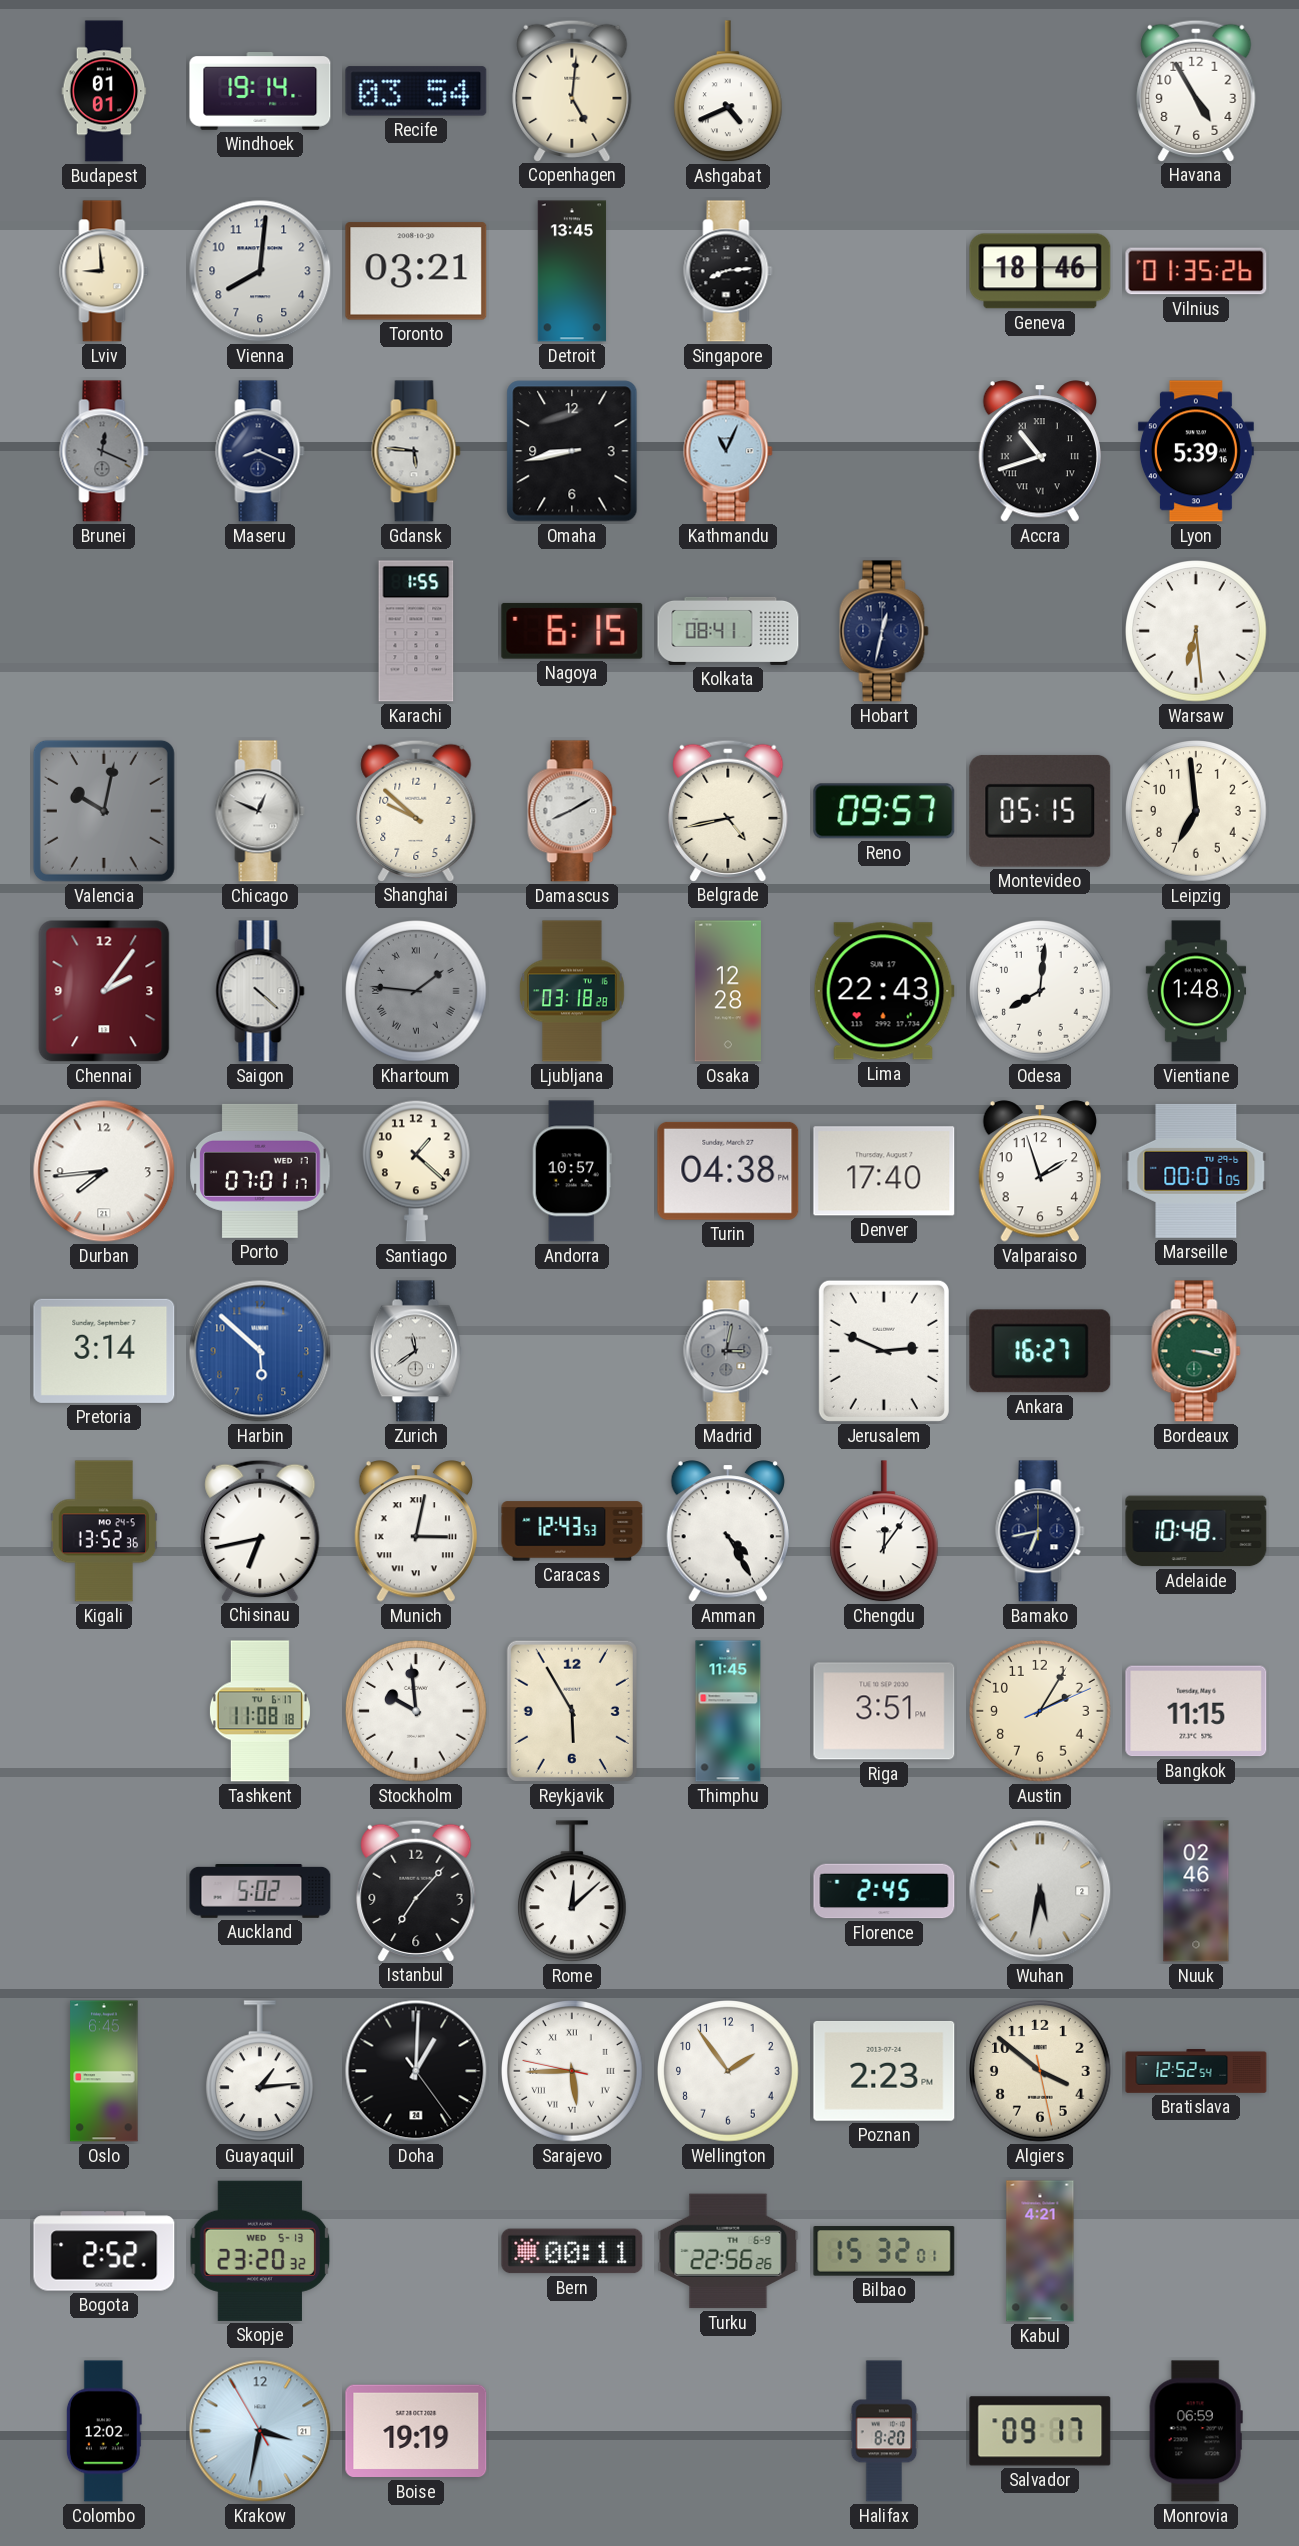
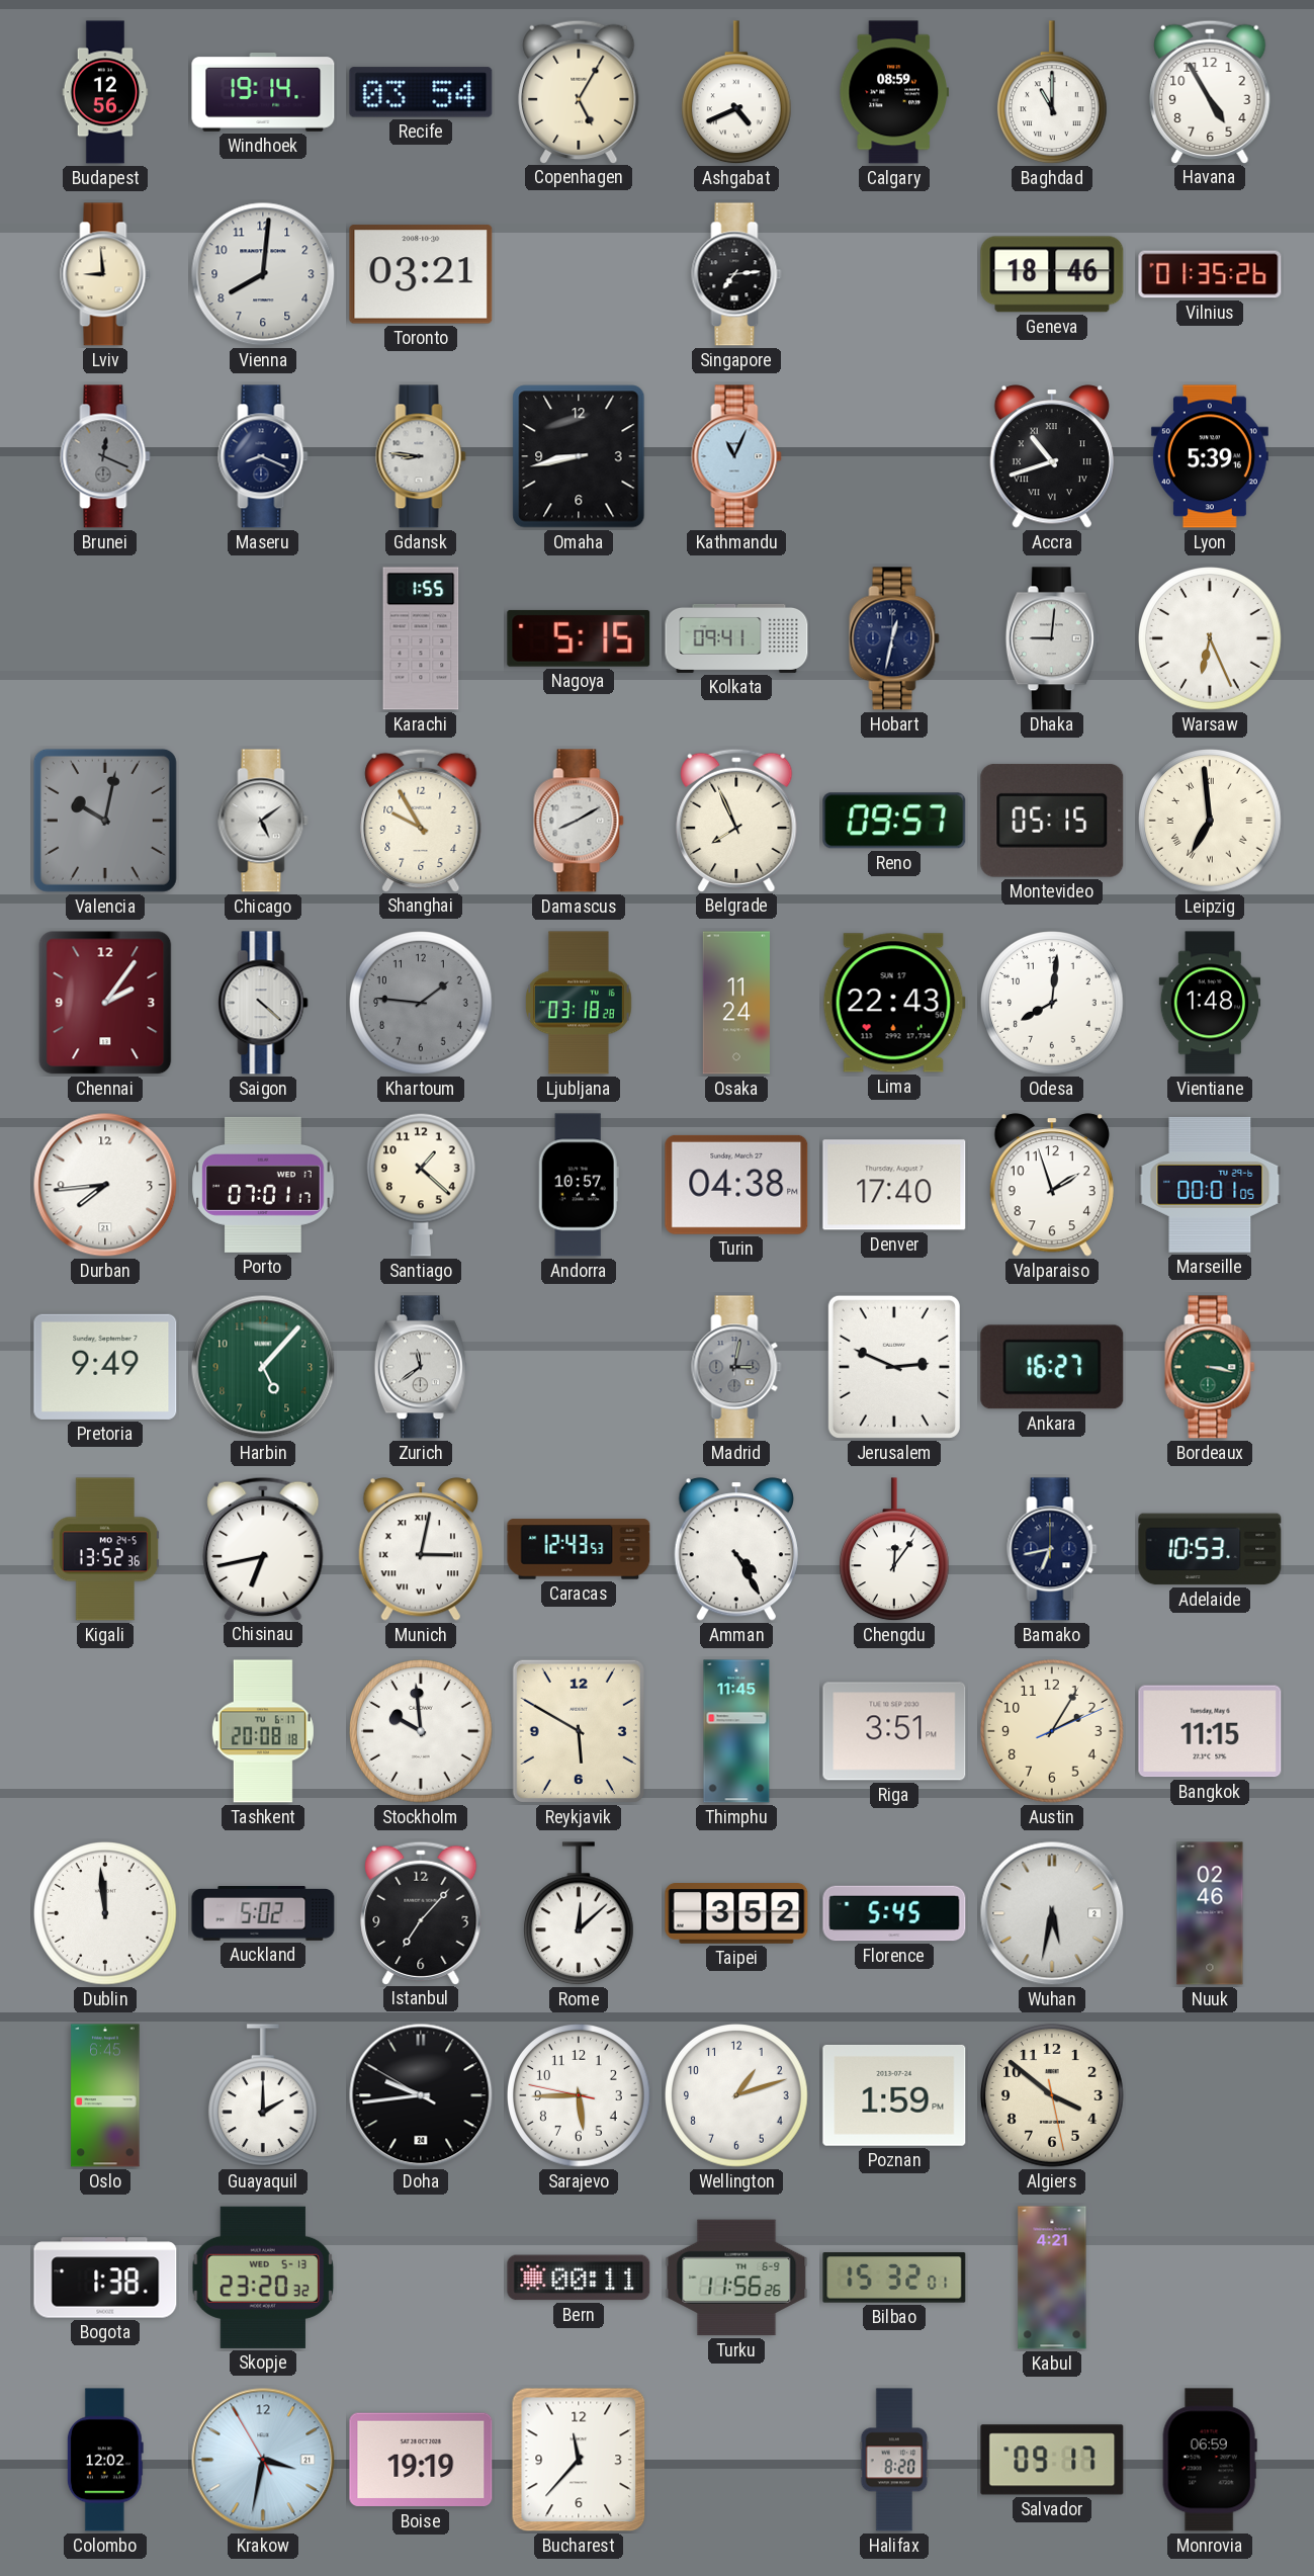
Budapest: 01:01 -> 12:56
Copenhagen: 5:01 -> 5:05
Calgary: none -> 08:59
Baghdad: none -> 11:00
Detroit: 13:45 -> none
Singapore: 8:14 -> 7:14
Gdansk: 5:46 -> 8:46
Nagoya: 6:15 -> 5:15
Kolkata: 08:41 -> 09:41
Dhaka: none -> 9:01
Warsaw: 6:29 -> 6:26
Chicago: 12:49 -> 5:09
Shanghai: 9:52 -> 9:55
Belgrade: 4:43 -> 7:56
Leipzig numerals: Arabic -> Roman
Khartoum numerals: Roman -> Arabic
Osaka: 12:28 -> 11:24
Pretoria: 3:14 -> 9:49
Harbin: 5:52 -> 5:07
Harbin dial: blue -> green
Adelaide: 10:48 -> 10:53
Tashkent: 11:08 -> 20:08
Reykjavik: 5:55 -> 5:50
Dublin: none -> 11:59
Taipei: none -> 3:52
Florence: 2:45 -> 5:45
Guayaquil: 1:14 -> 2:00
Doha: 1:00 -> 9:43
Sarajevo numerals: Roman -> Arabic
Wellington: 1:54 -> 1:12
Poznan: 2:23 -> 1:59
Bratislava: 12:52 -> none
Bogota: 2:52 -> 1:38
Turku: 22:56 -> 11:56
Bucharest: none -> 11:37
